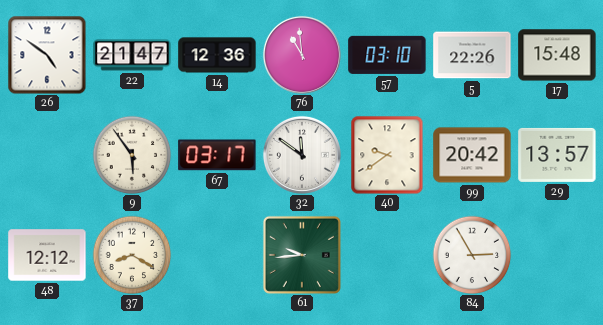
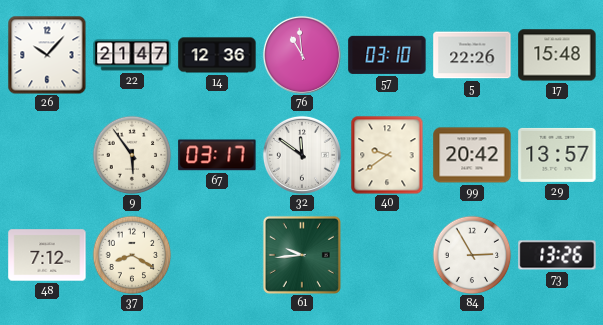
26: 4:51 -> 10:07
48: 12:12 -> 7:12
73: none -> 13:26
